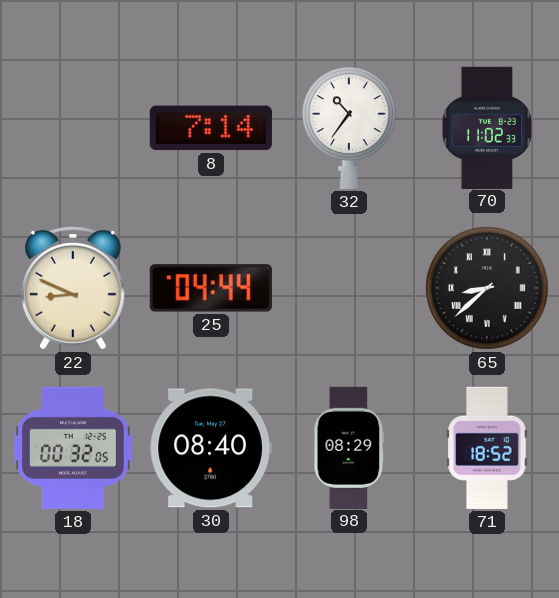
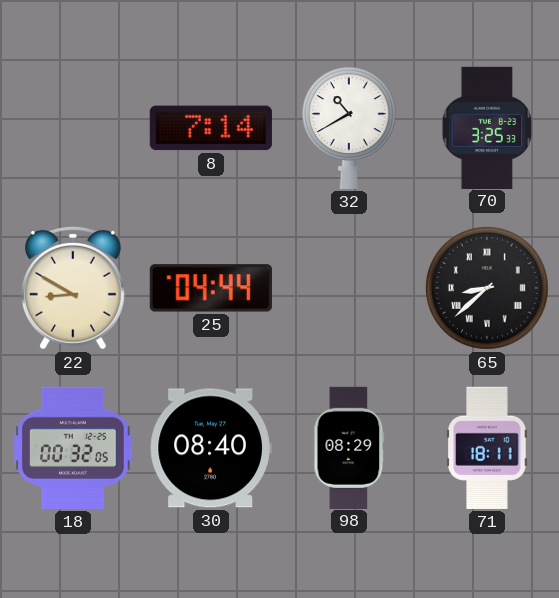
32: 10:36 -> 10:40
70: 11:02 -> 3:25
22: 8:49 -> 8:50
71: 18:52 -> 18:11
